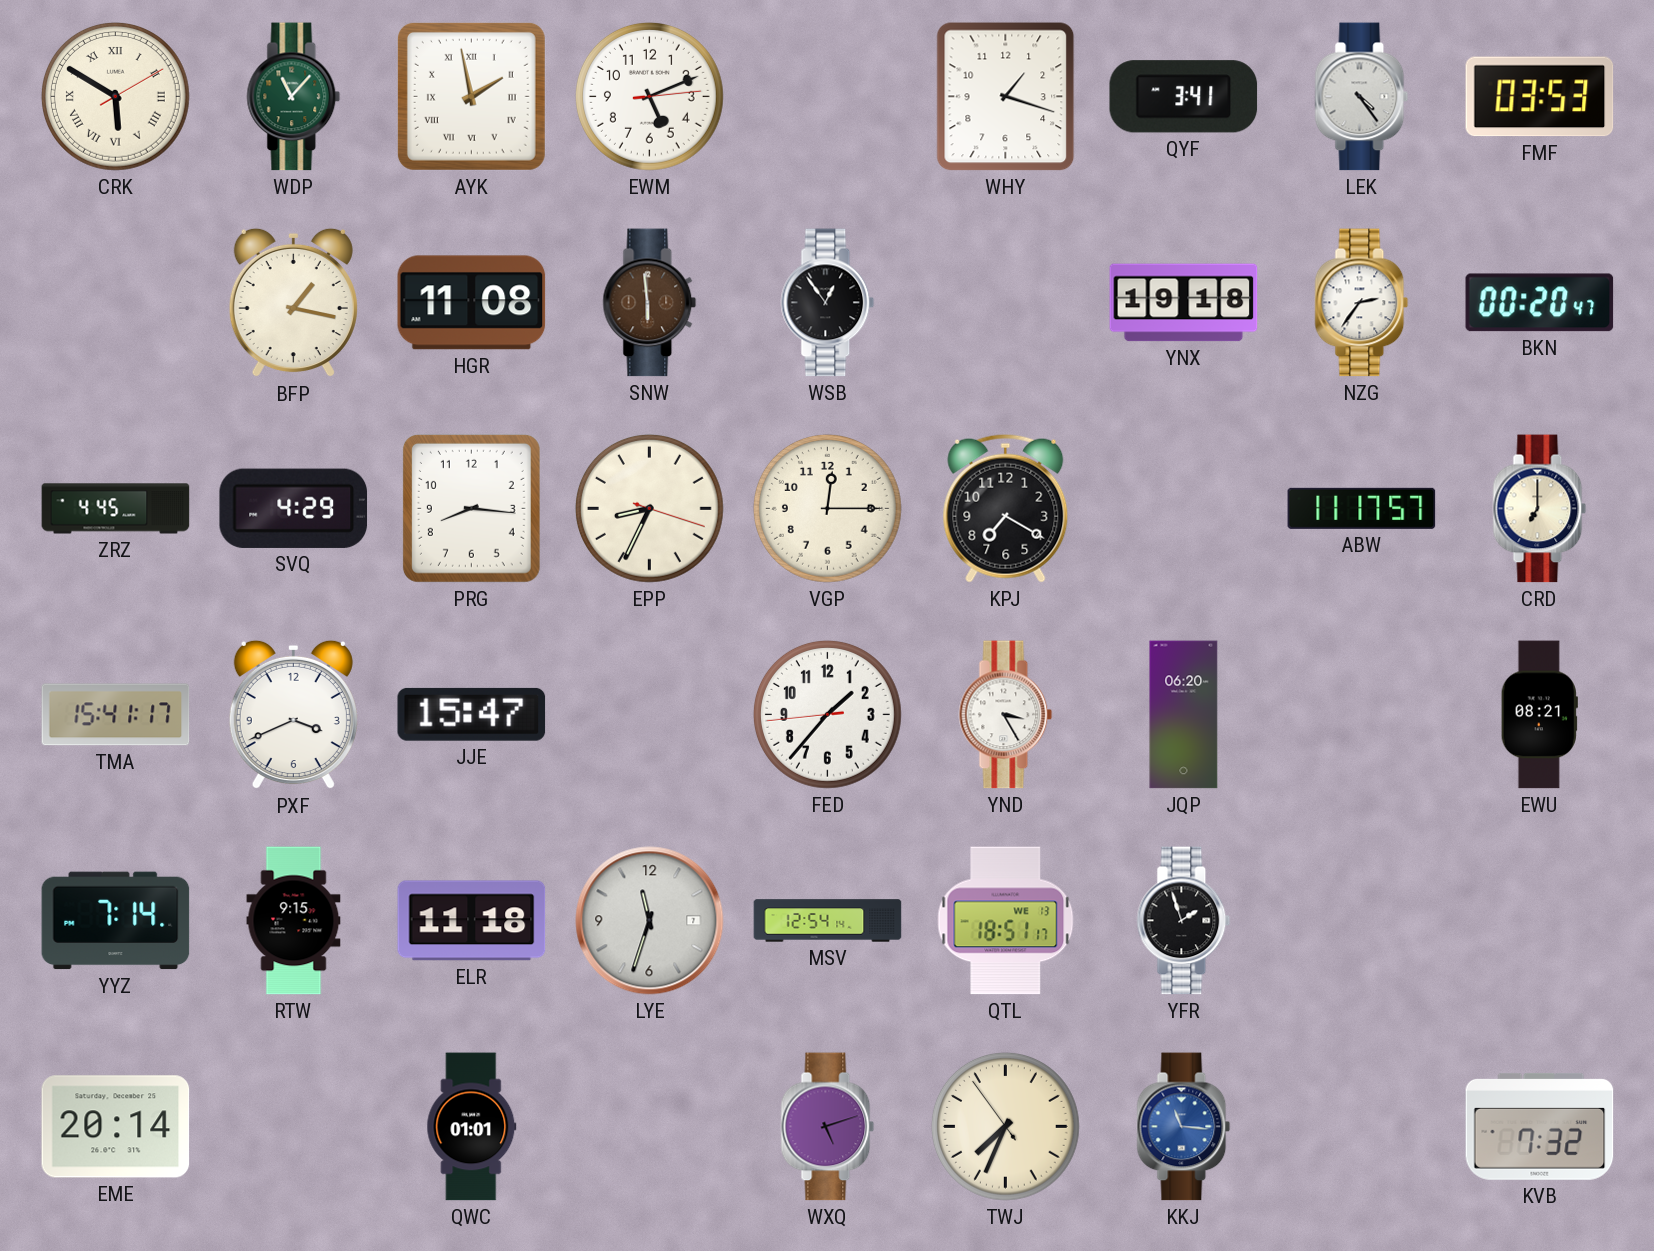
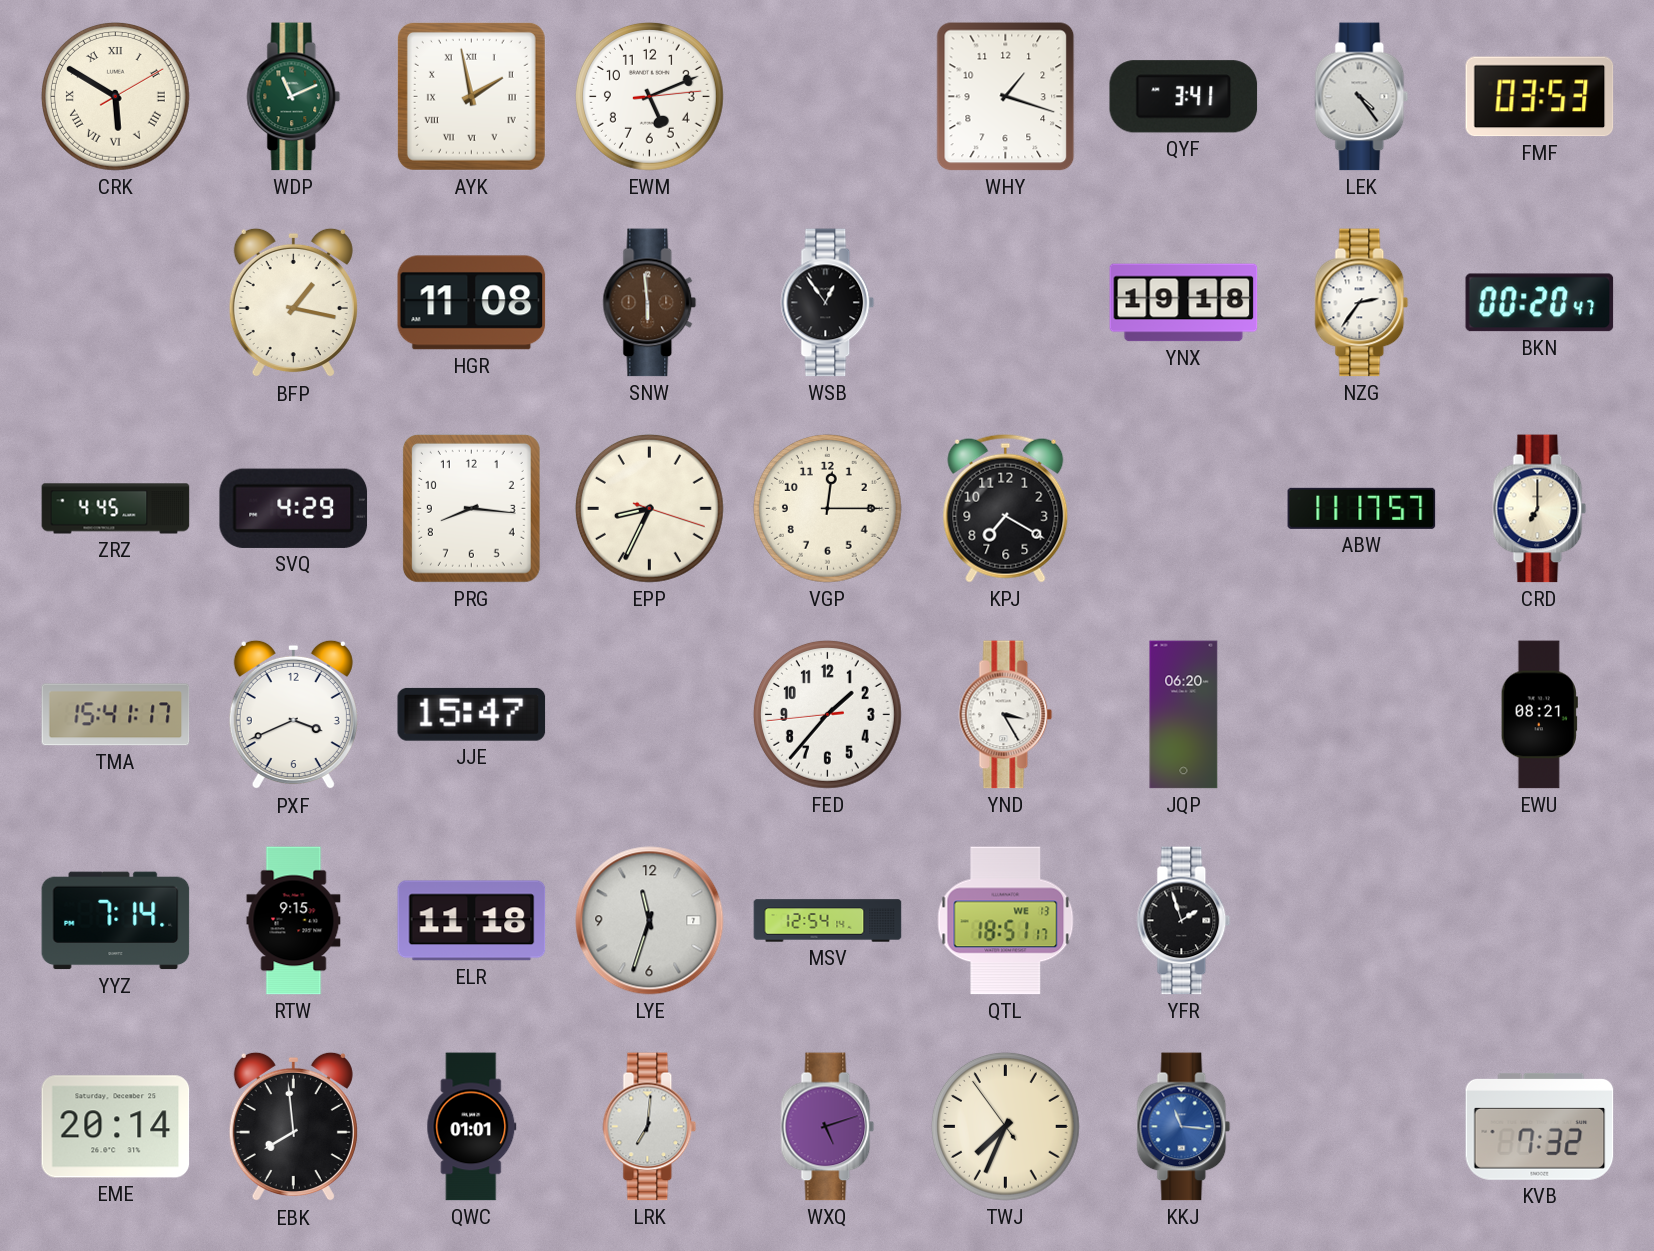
WDP: 11:07 -> 11:11
EBK: none -> 7:59
LRK: none -> 7:01
